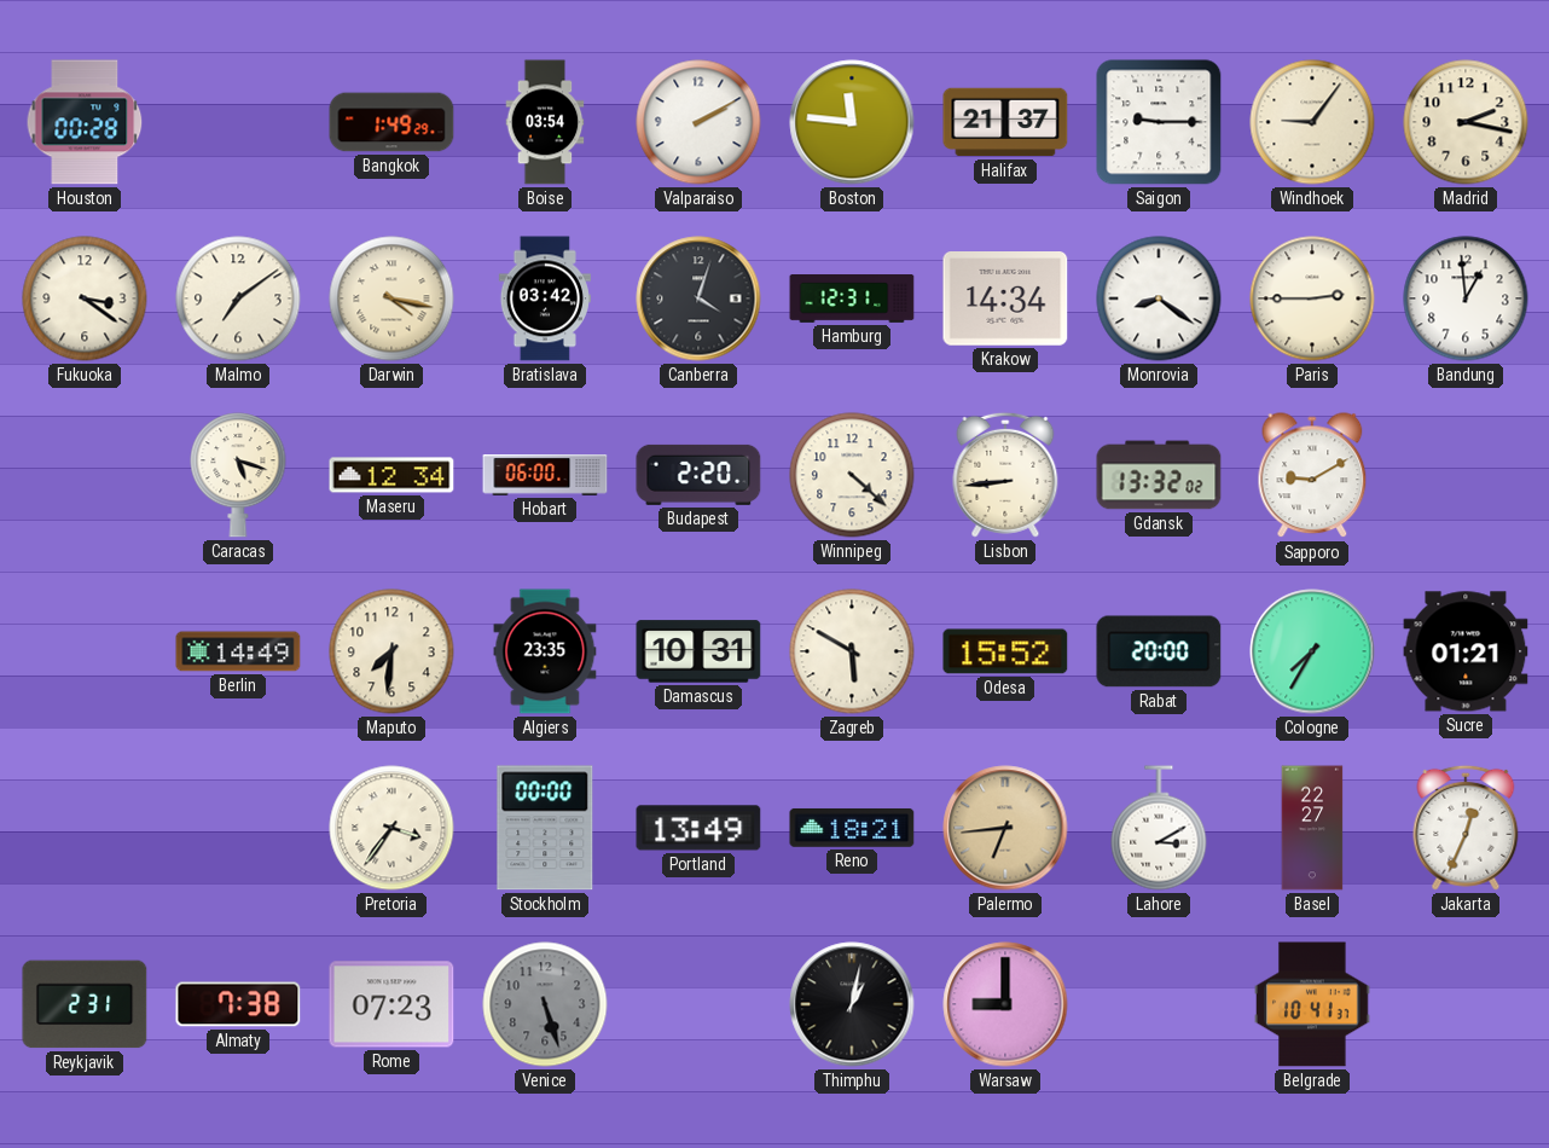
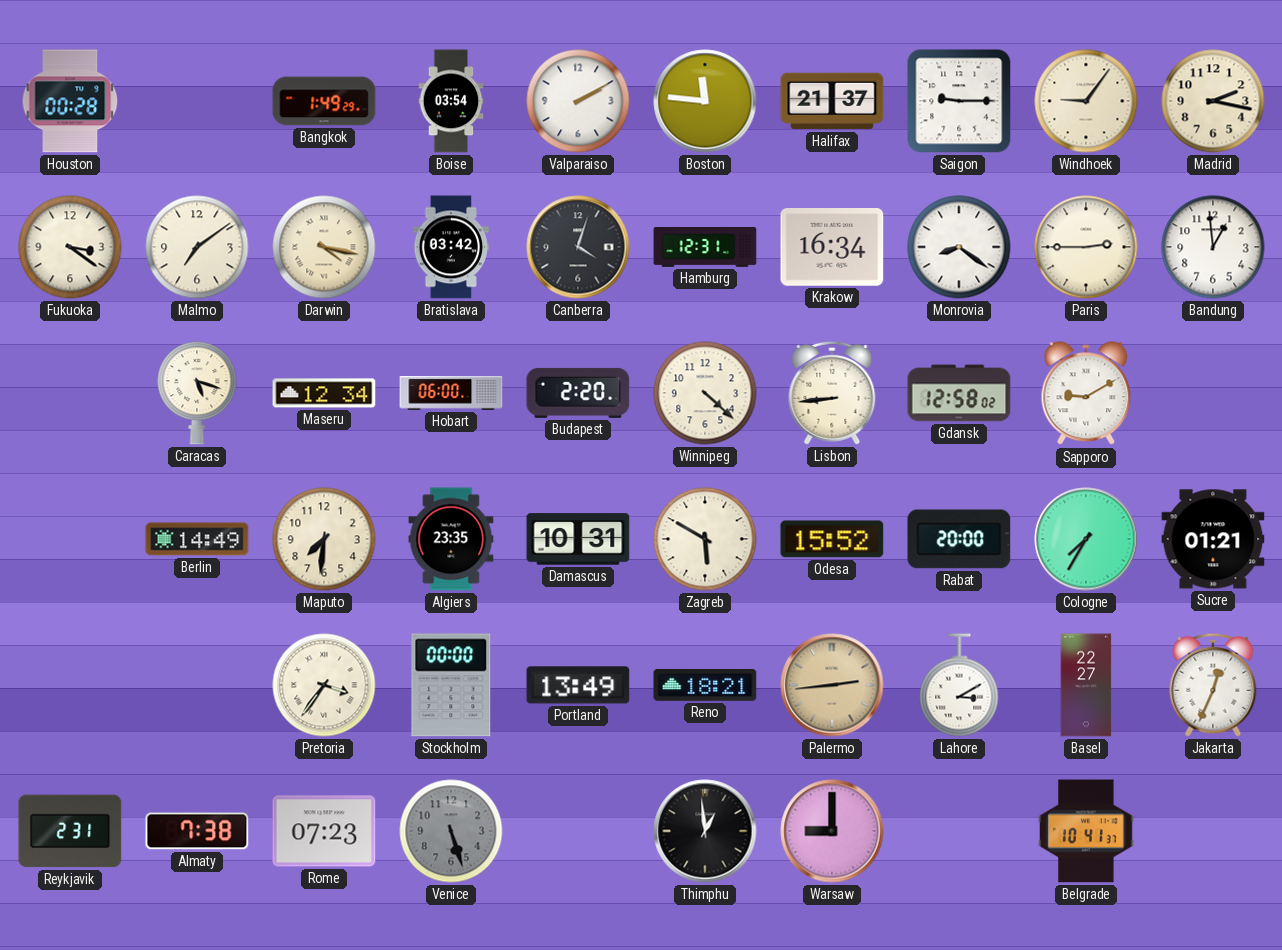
Krakow: 14:34 -> 16:34
Gdansk: 13:32 -> 12:58
Palermo: 6:44 -> 2:44
Thimphu: 1:02 -> 12:59
